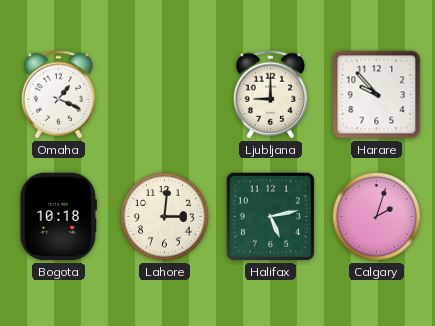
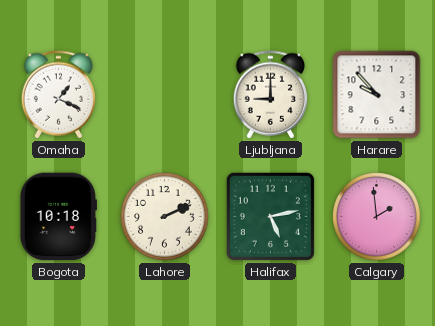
Lahore: 3:01 -> 2:11
Calgary: 2:03 -> 1:59
